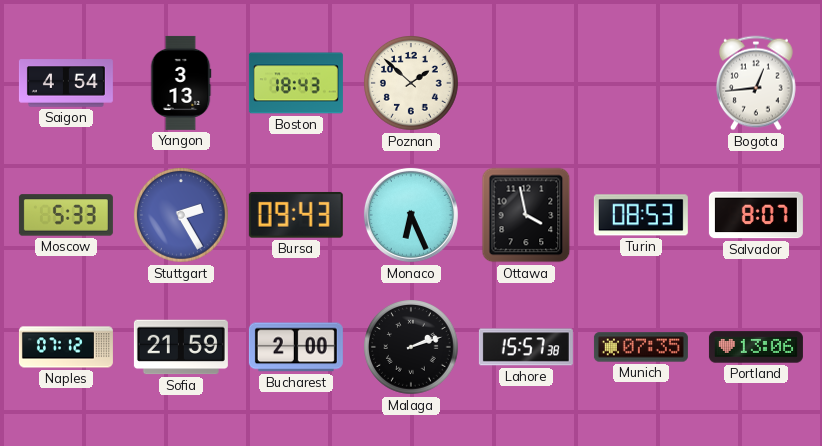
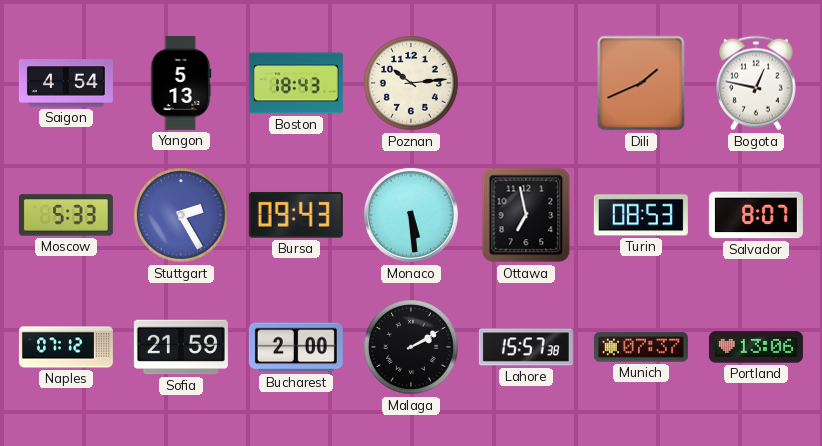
Yangon: 3:13 -> 5:13
Poznan: 1:52 -> 10:14
Dili: none -> 1:41
Bogota: 12:44 -> 12:47
Monaco: 6:26 -> 5:29
Ottawa: 3:58 -> 6:58
Malaga: 2:12 -> 2:10
Munich: 07:35 -> 07:37
